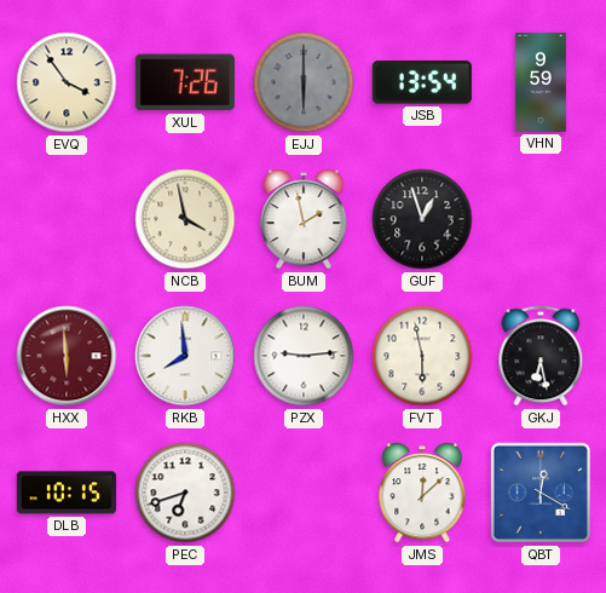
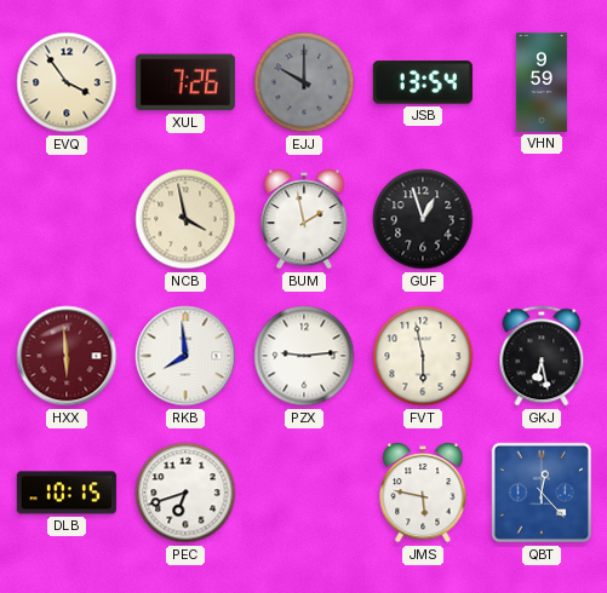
EJJ: 6:00 -> 10:00
JMS: 12:08 -> 5:47
QBT: 12:20 -> 12:23
